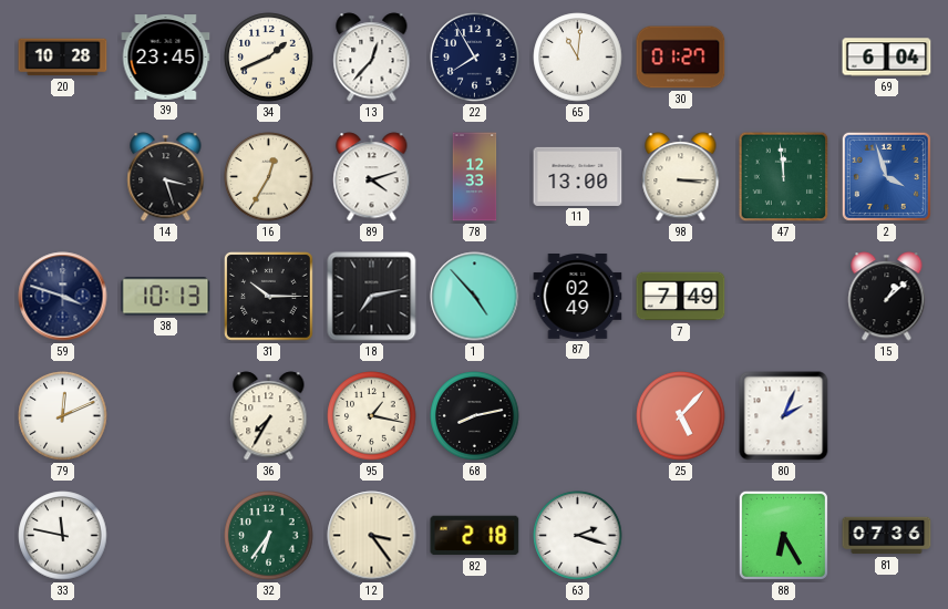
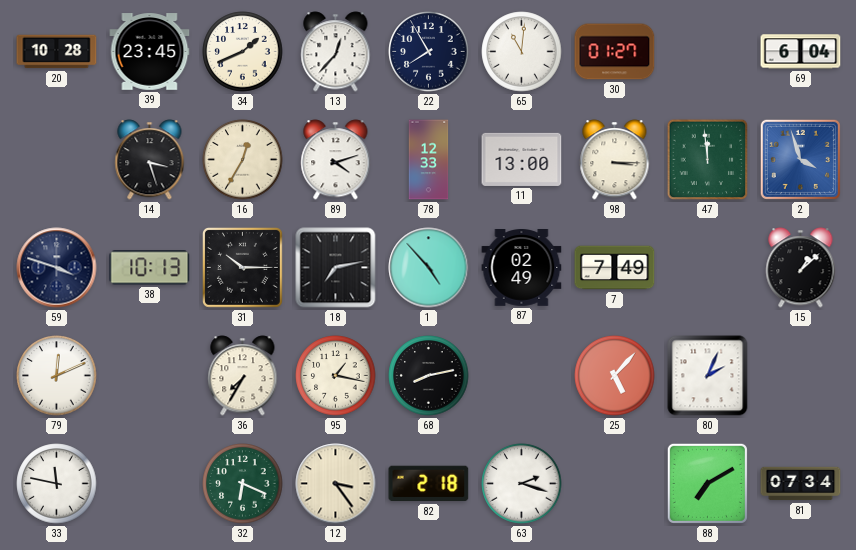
32: 6:36 -> 6:19
88: 6:25 -> 7:10
81: 07:36 -> 07:34
